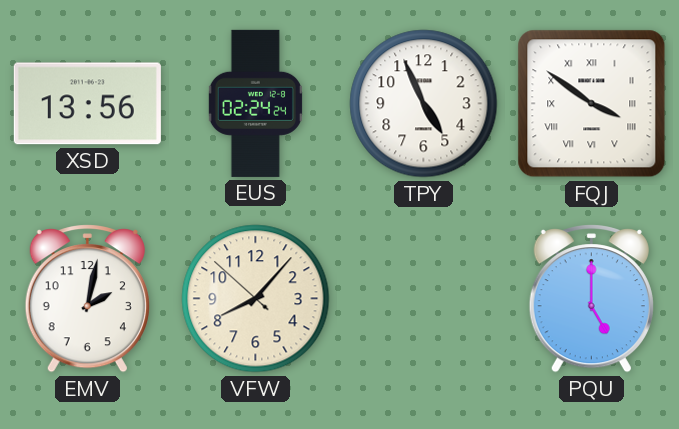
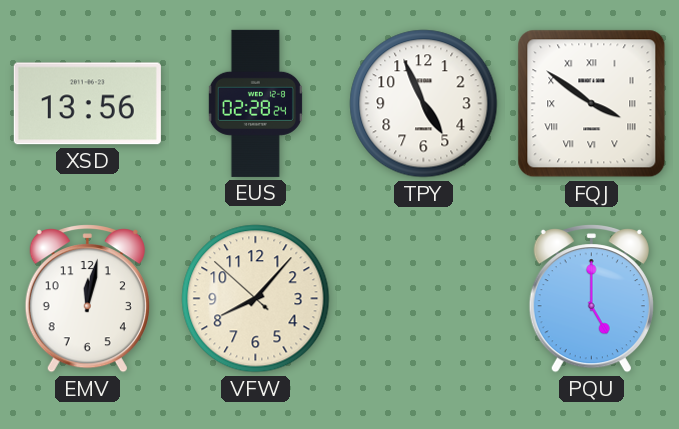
EUS: 02:24 -> 02:28
EMV: 2:02 -> 12:02
